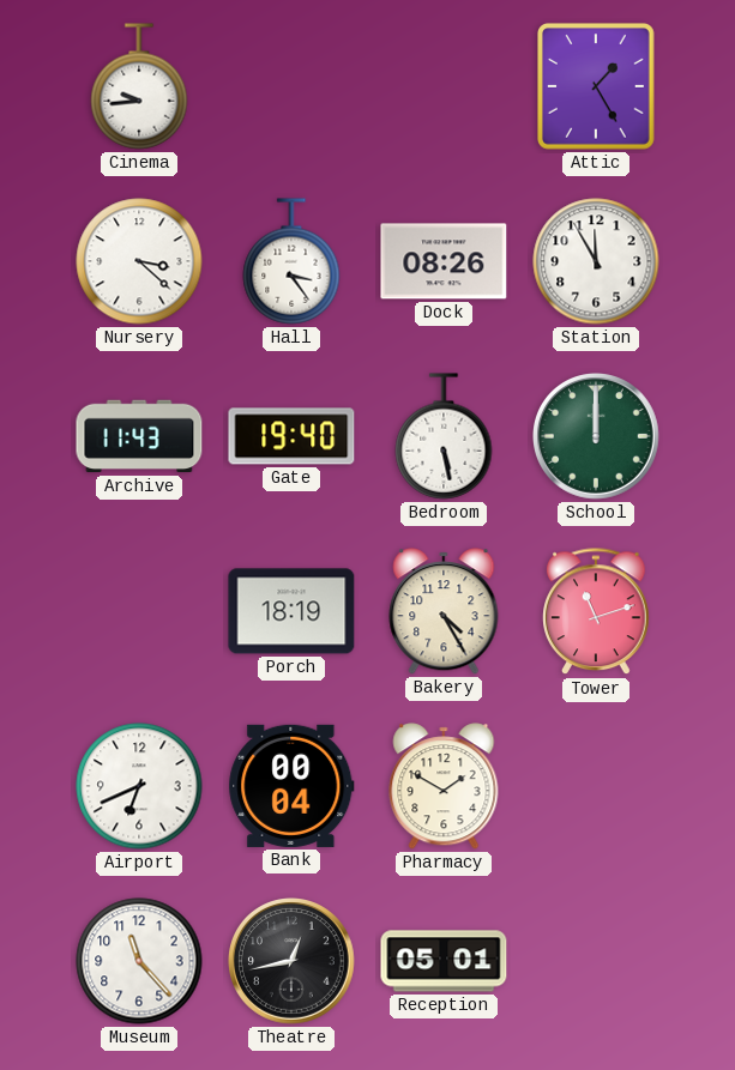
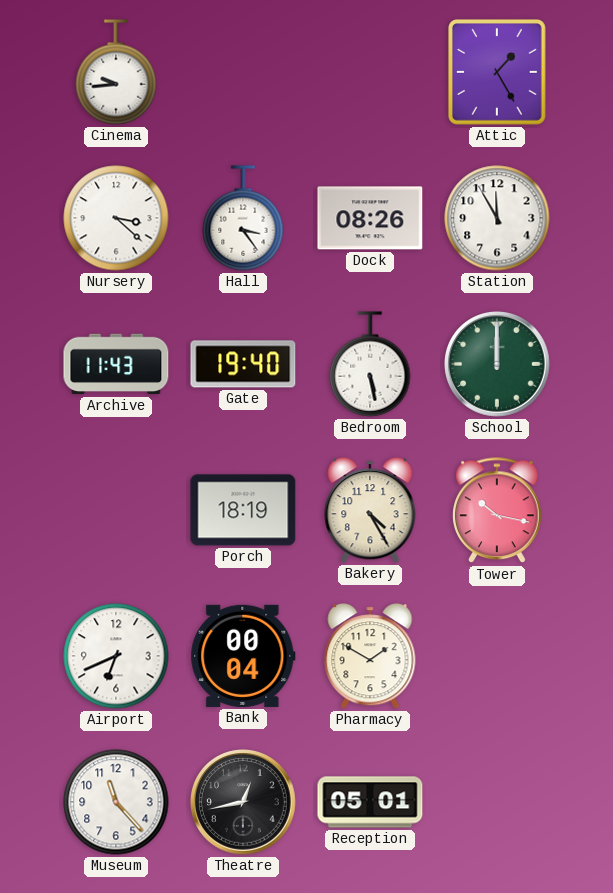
Tower: 11:12 -> 10:17
